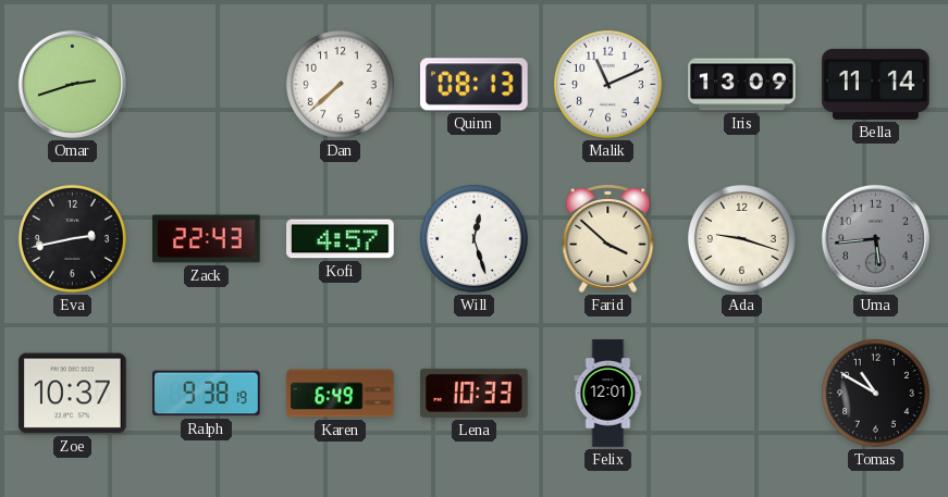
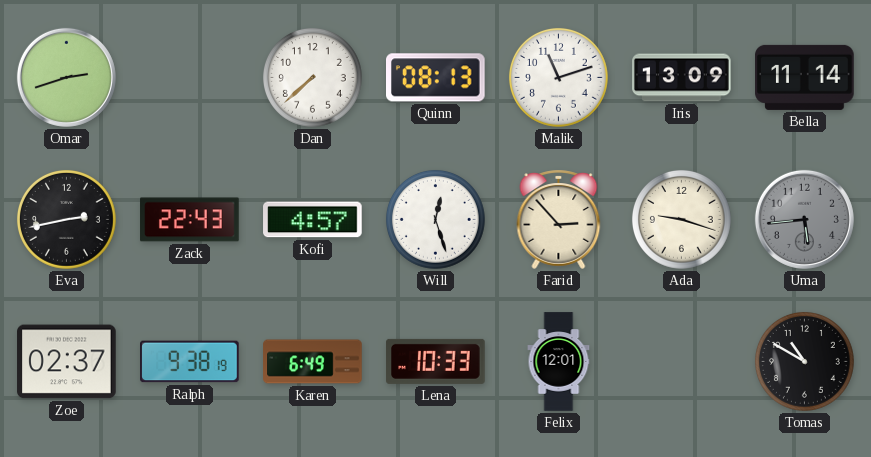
Malik: 11:11 -> 11:12
Farid: 3:52 -> 2:53
Zoe: 10:37 -> 02:37
